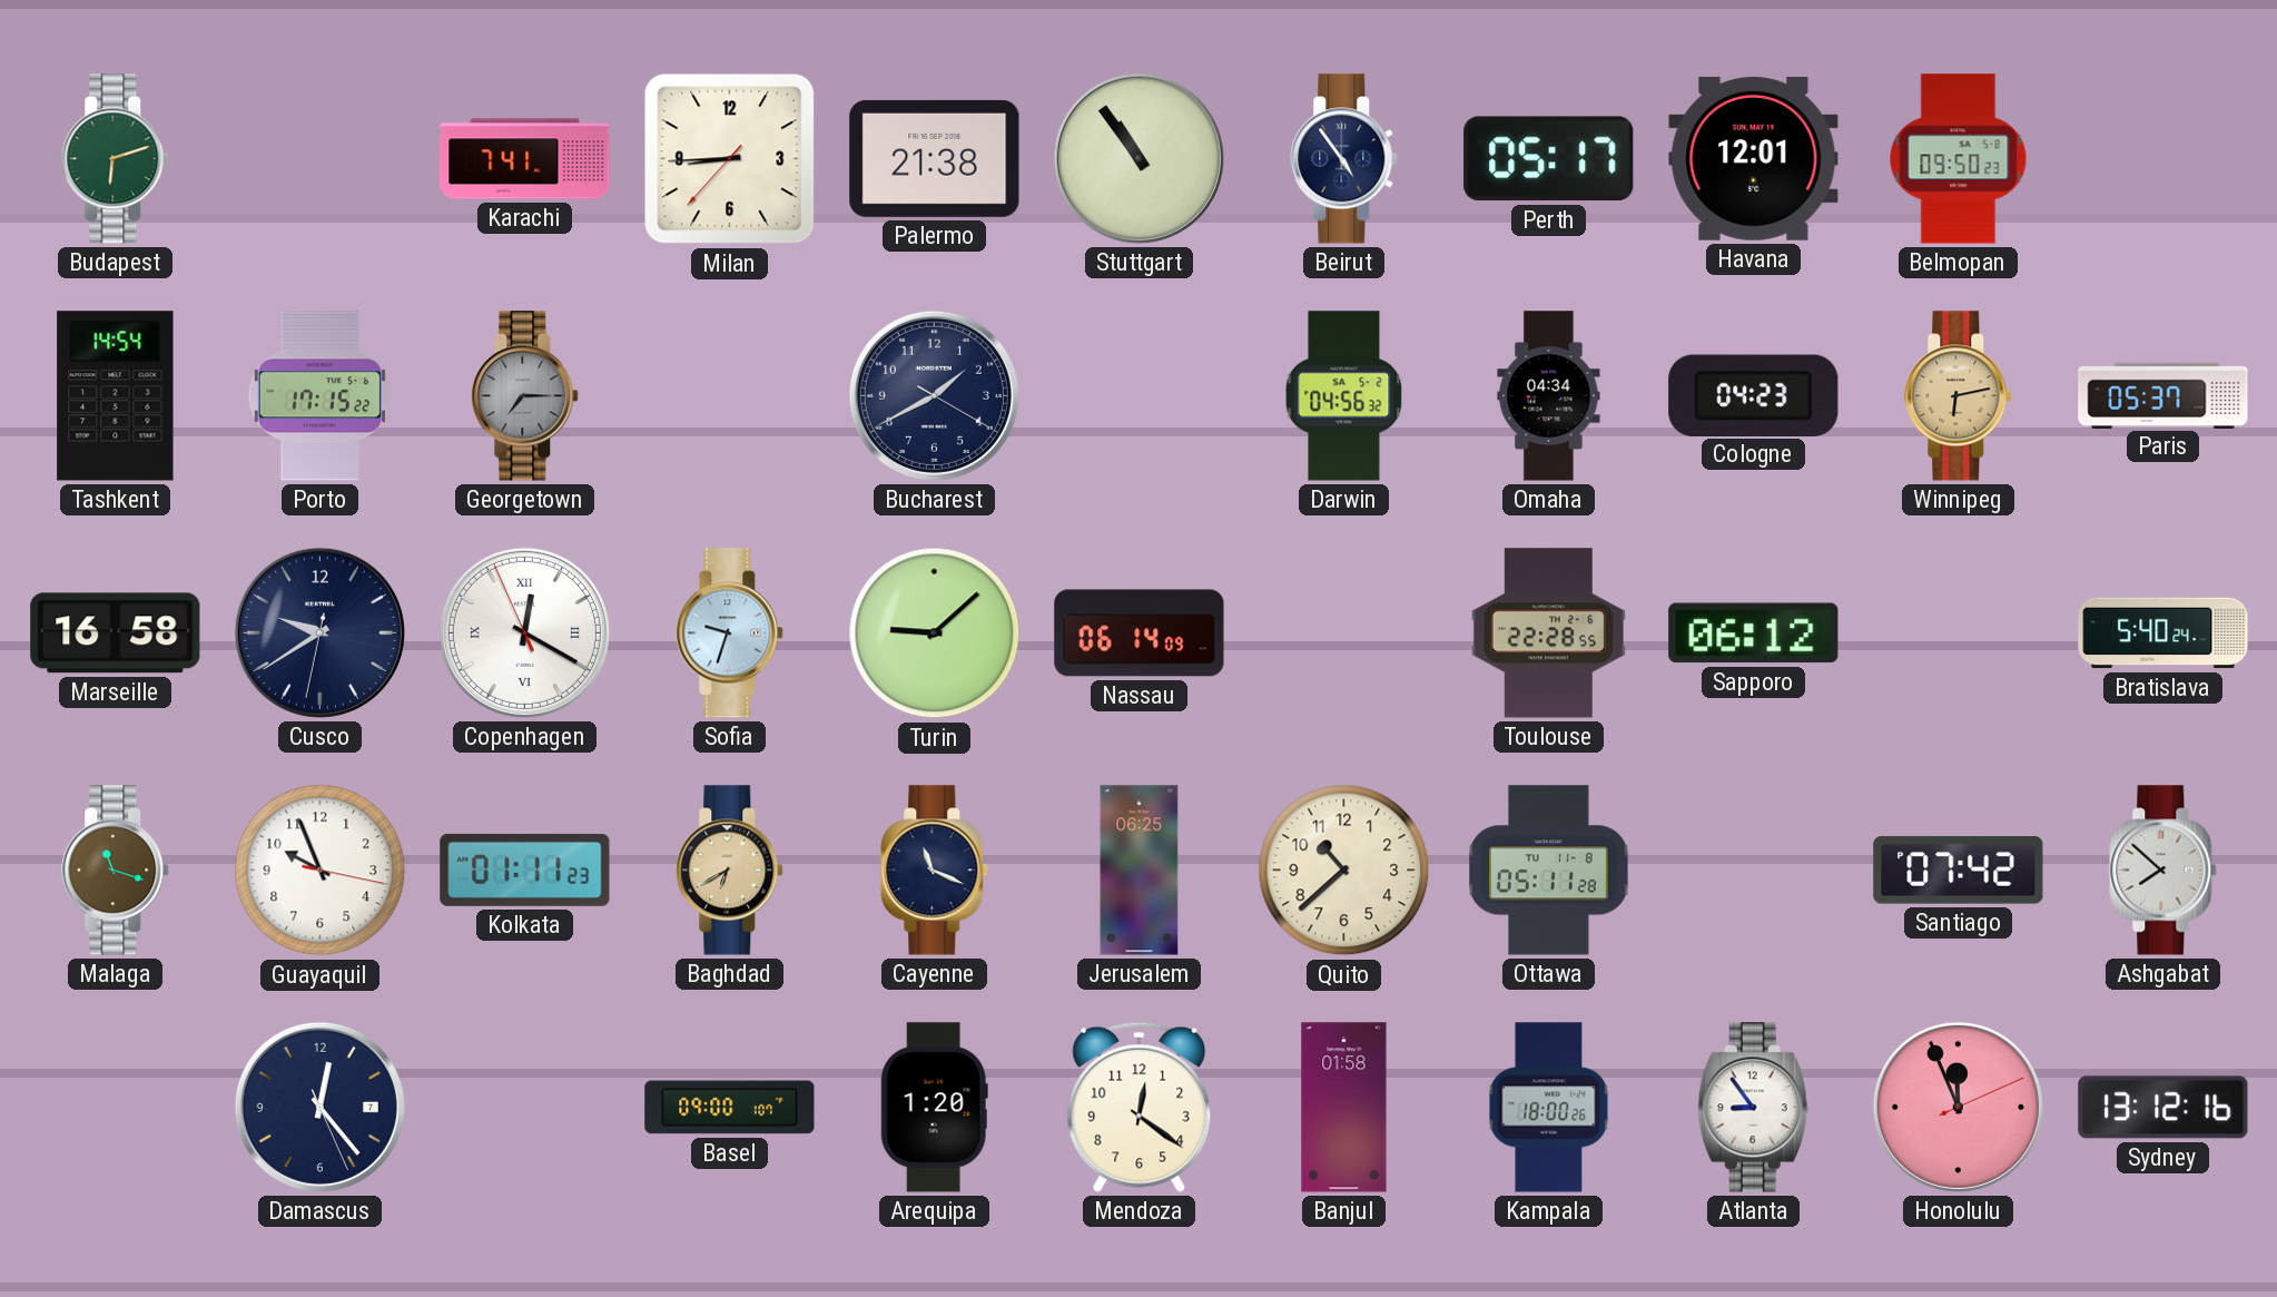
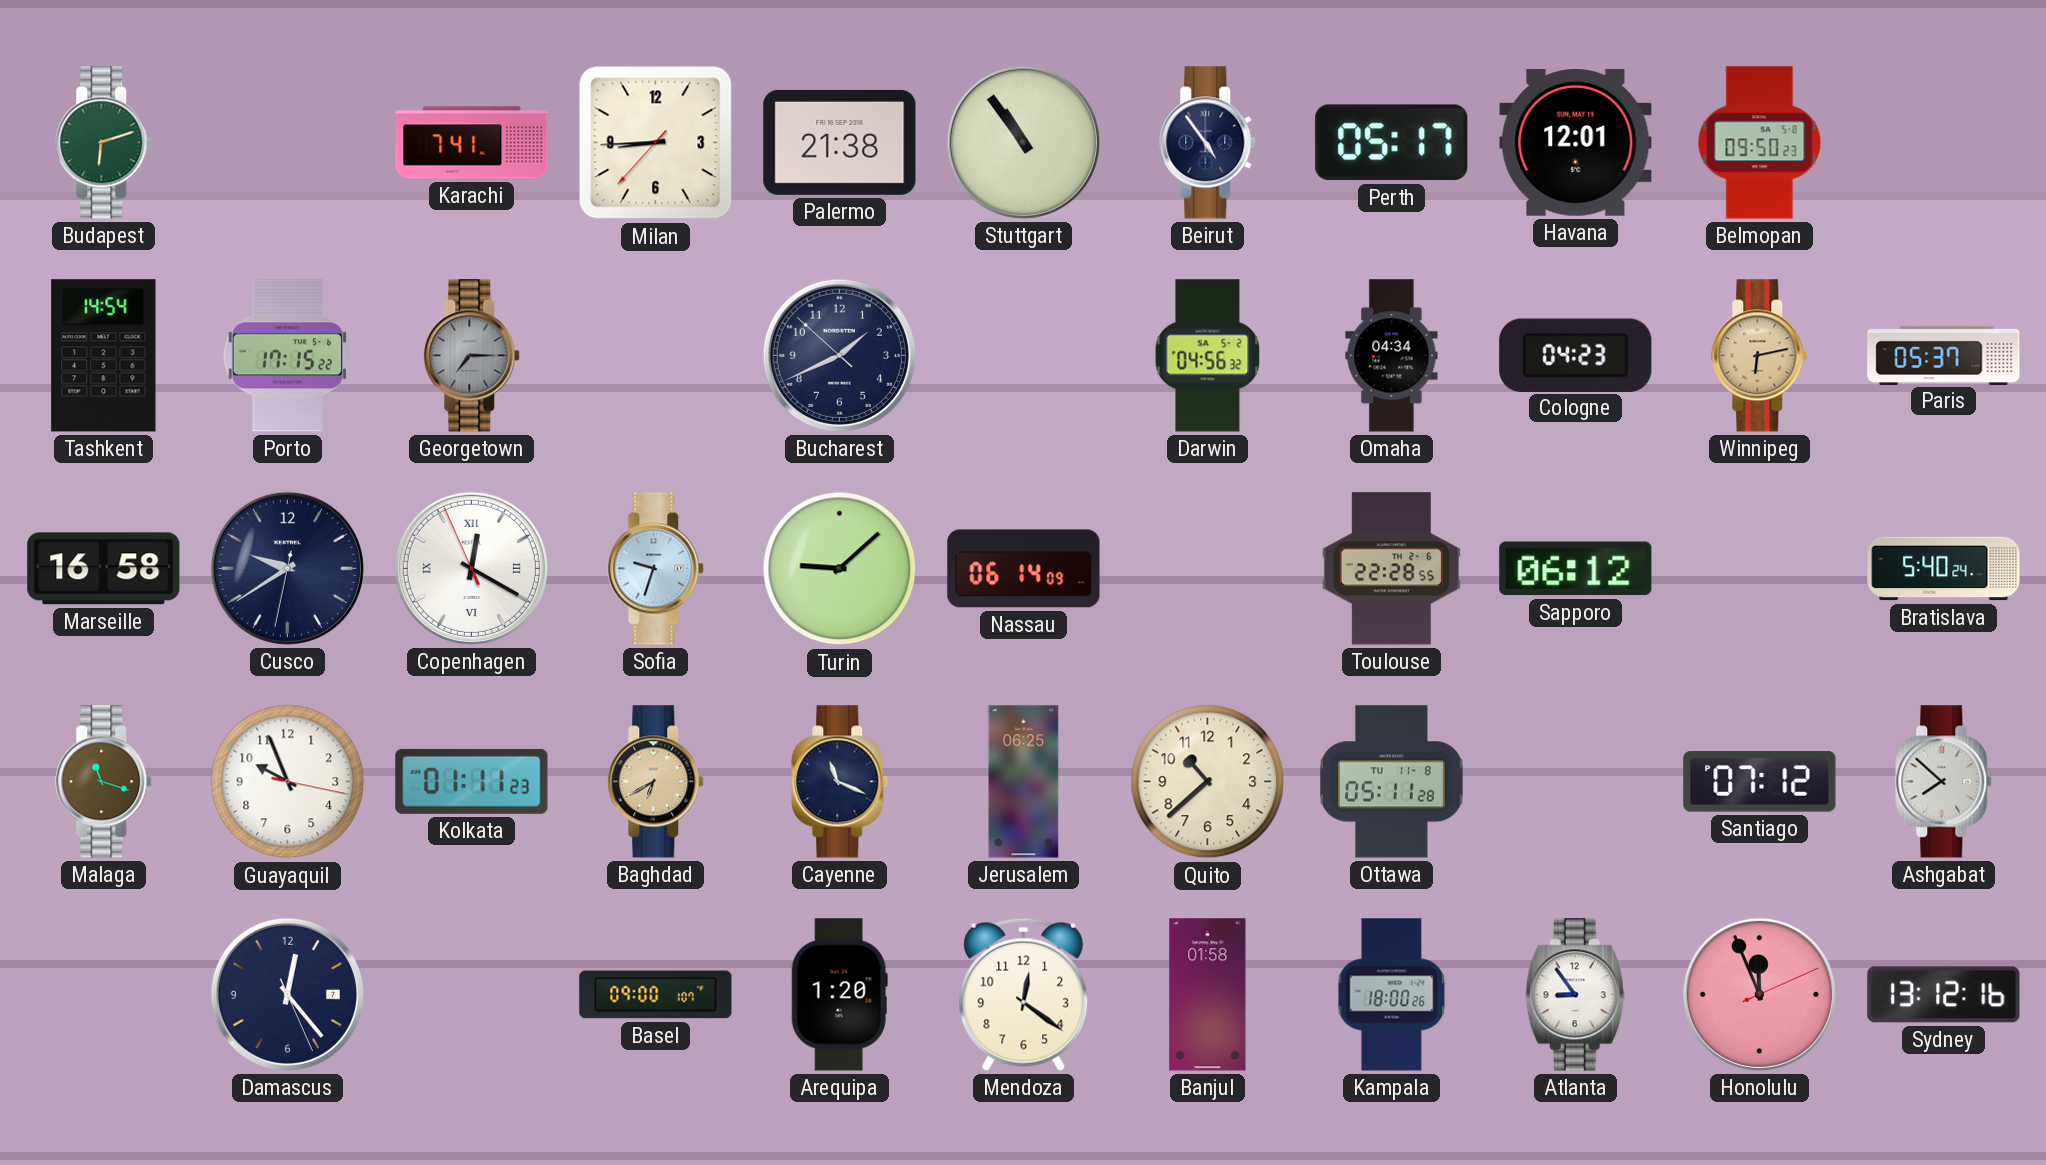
Bucharest: 1:40:20 -> 1:40:52
Santiago: 07:42 -> 07:12
